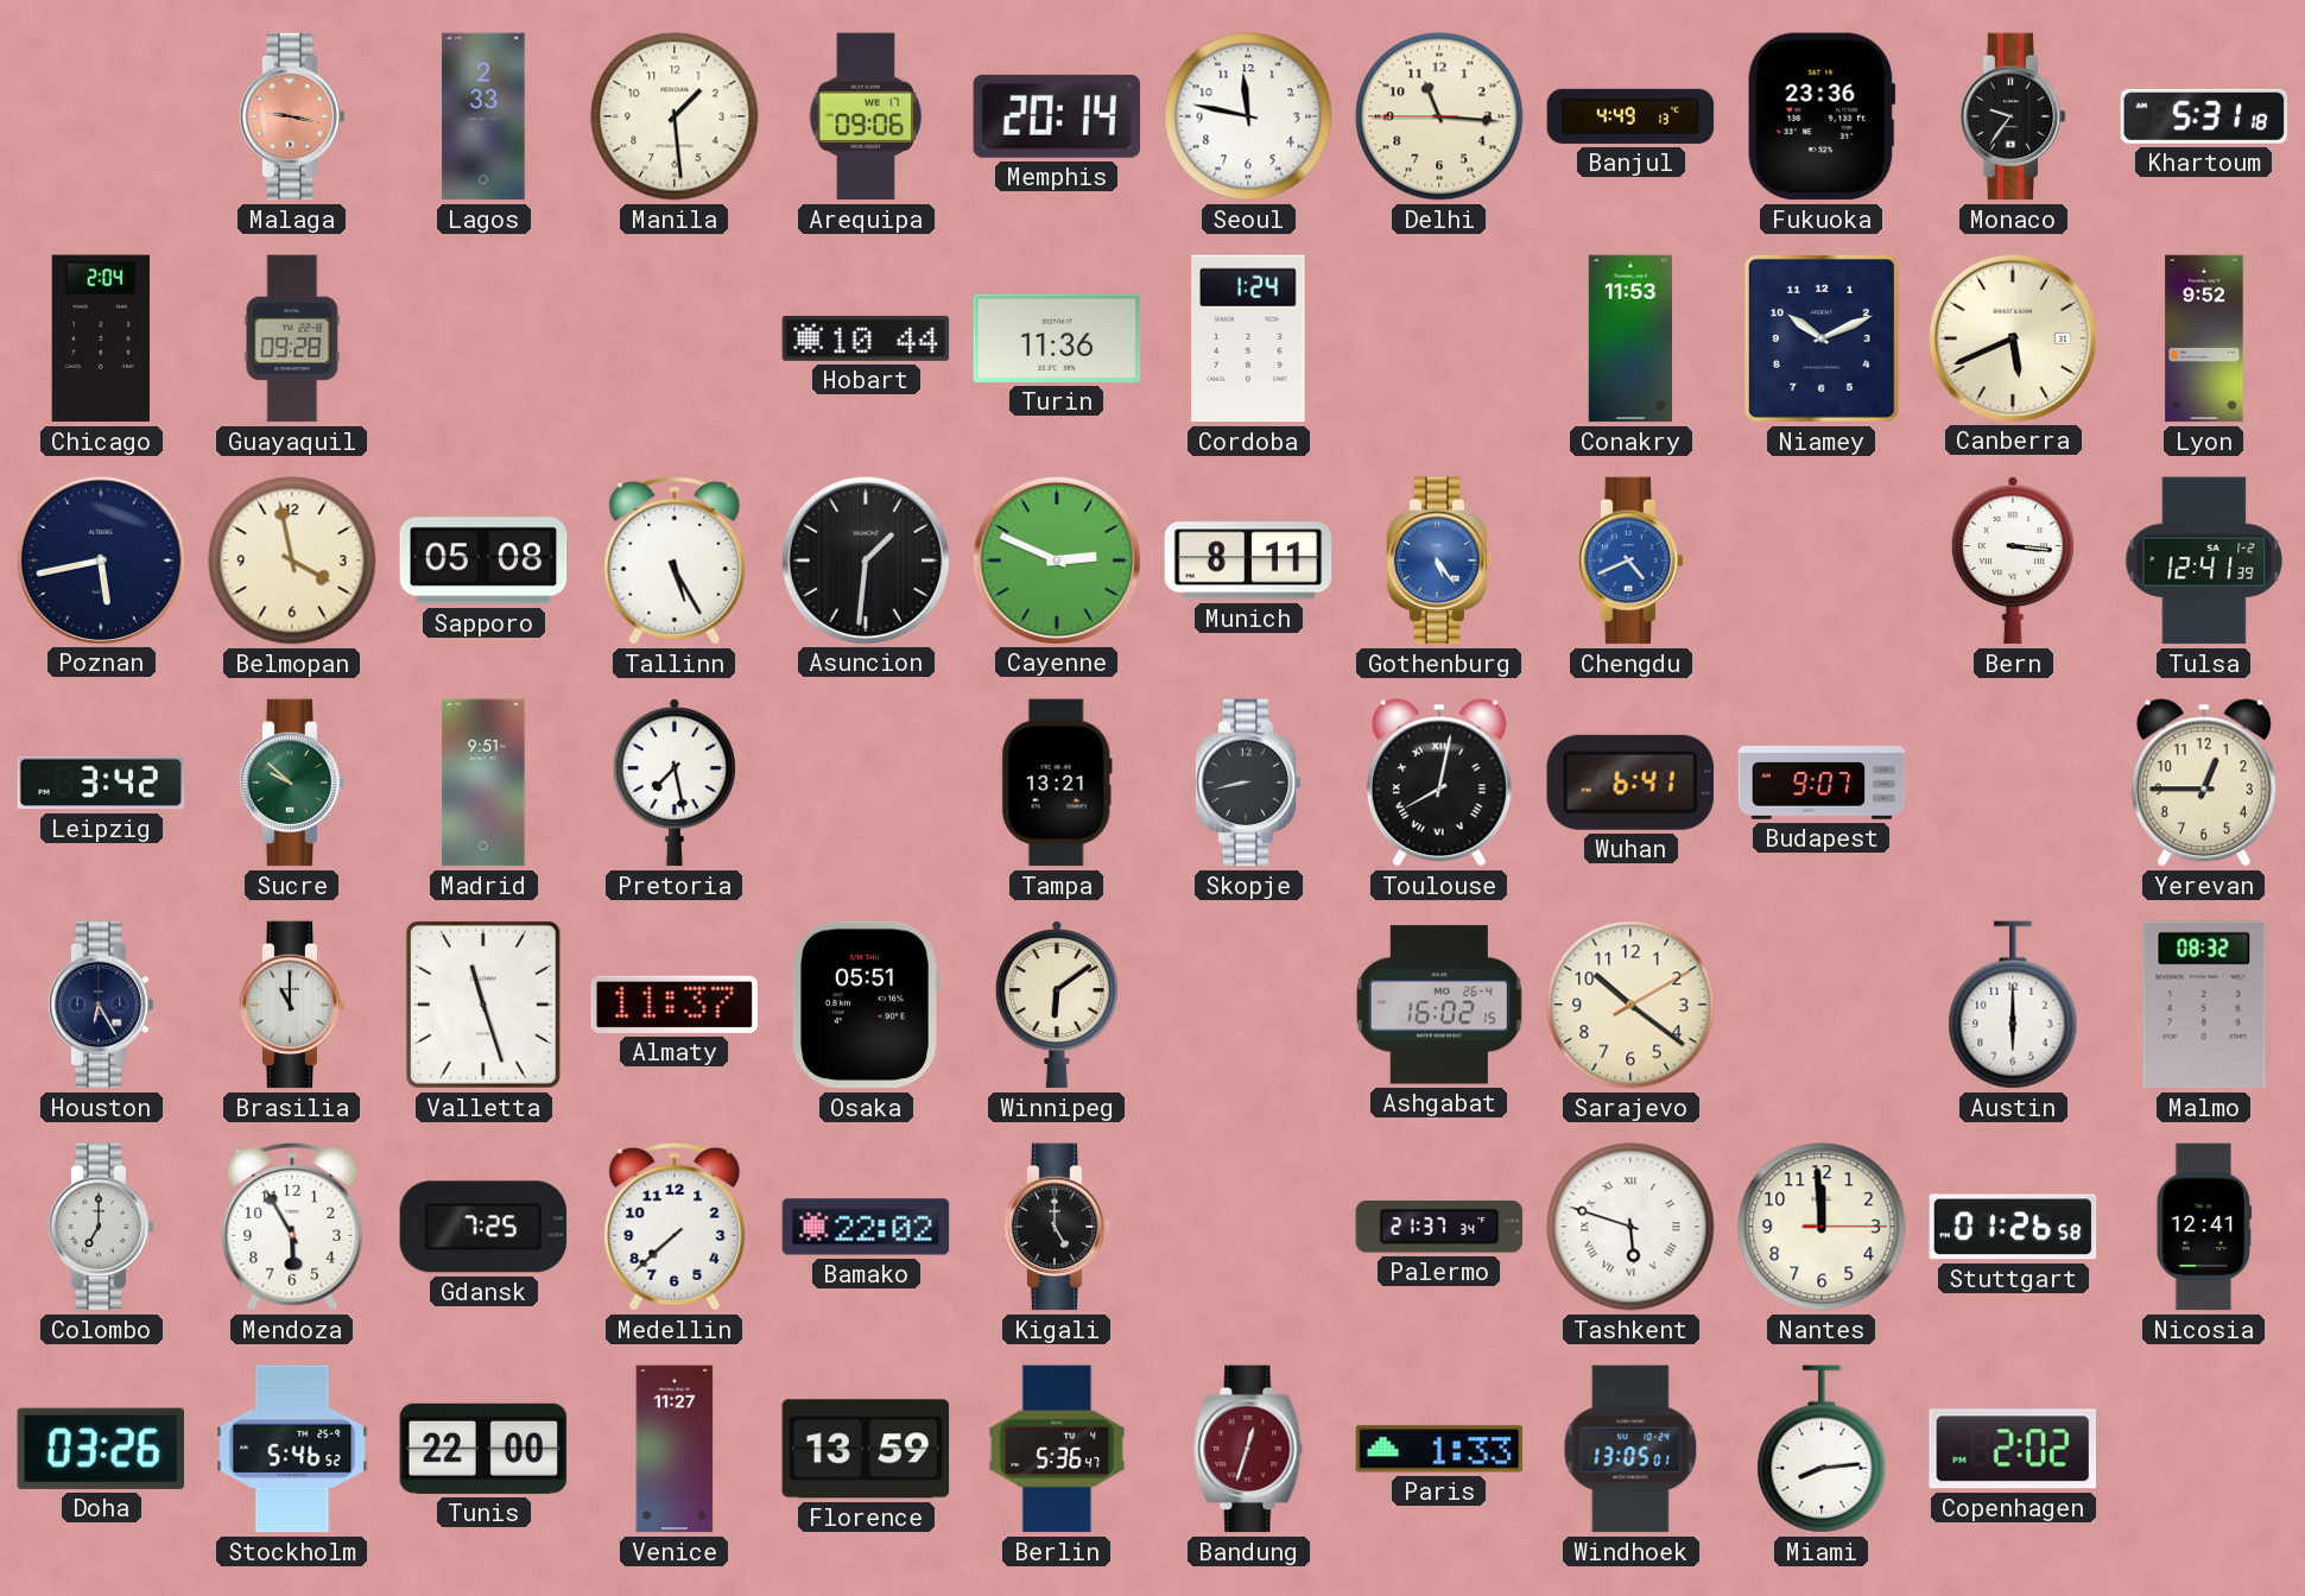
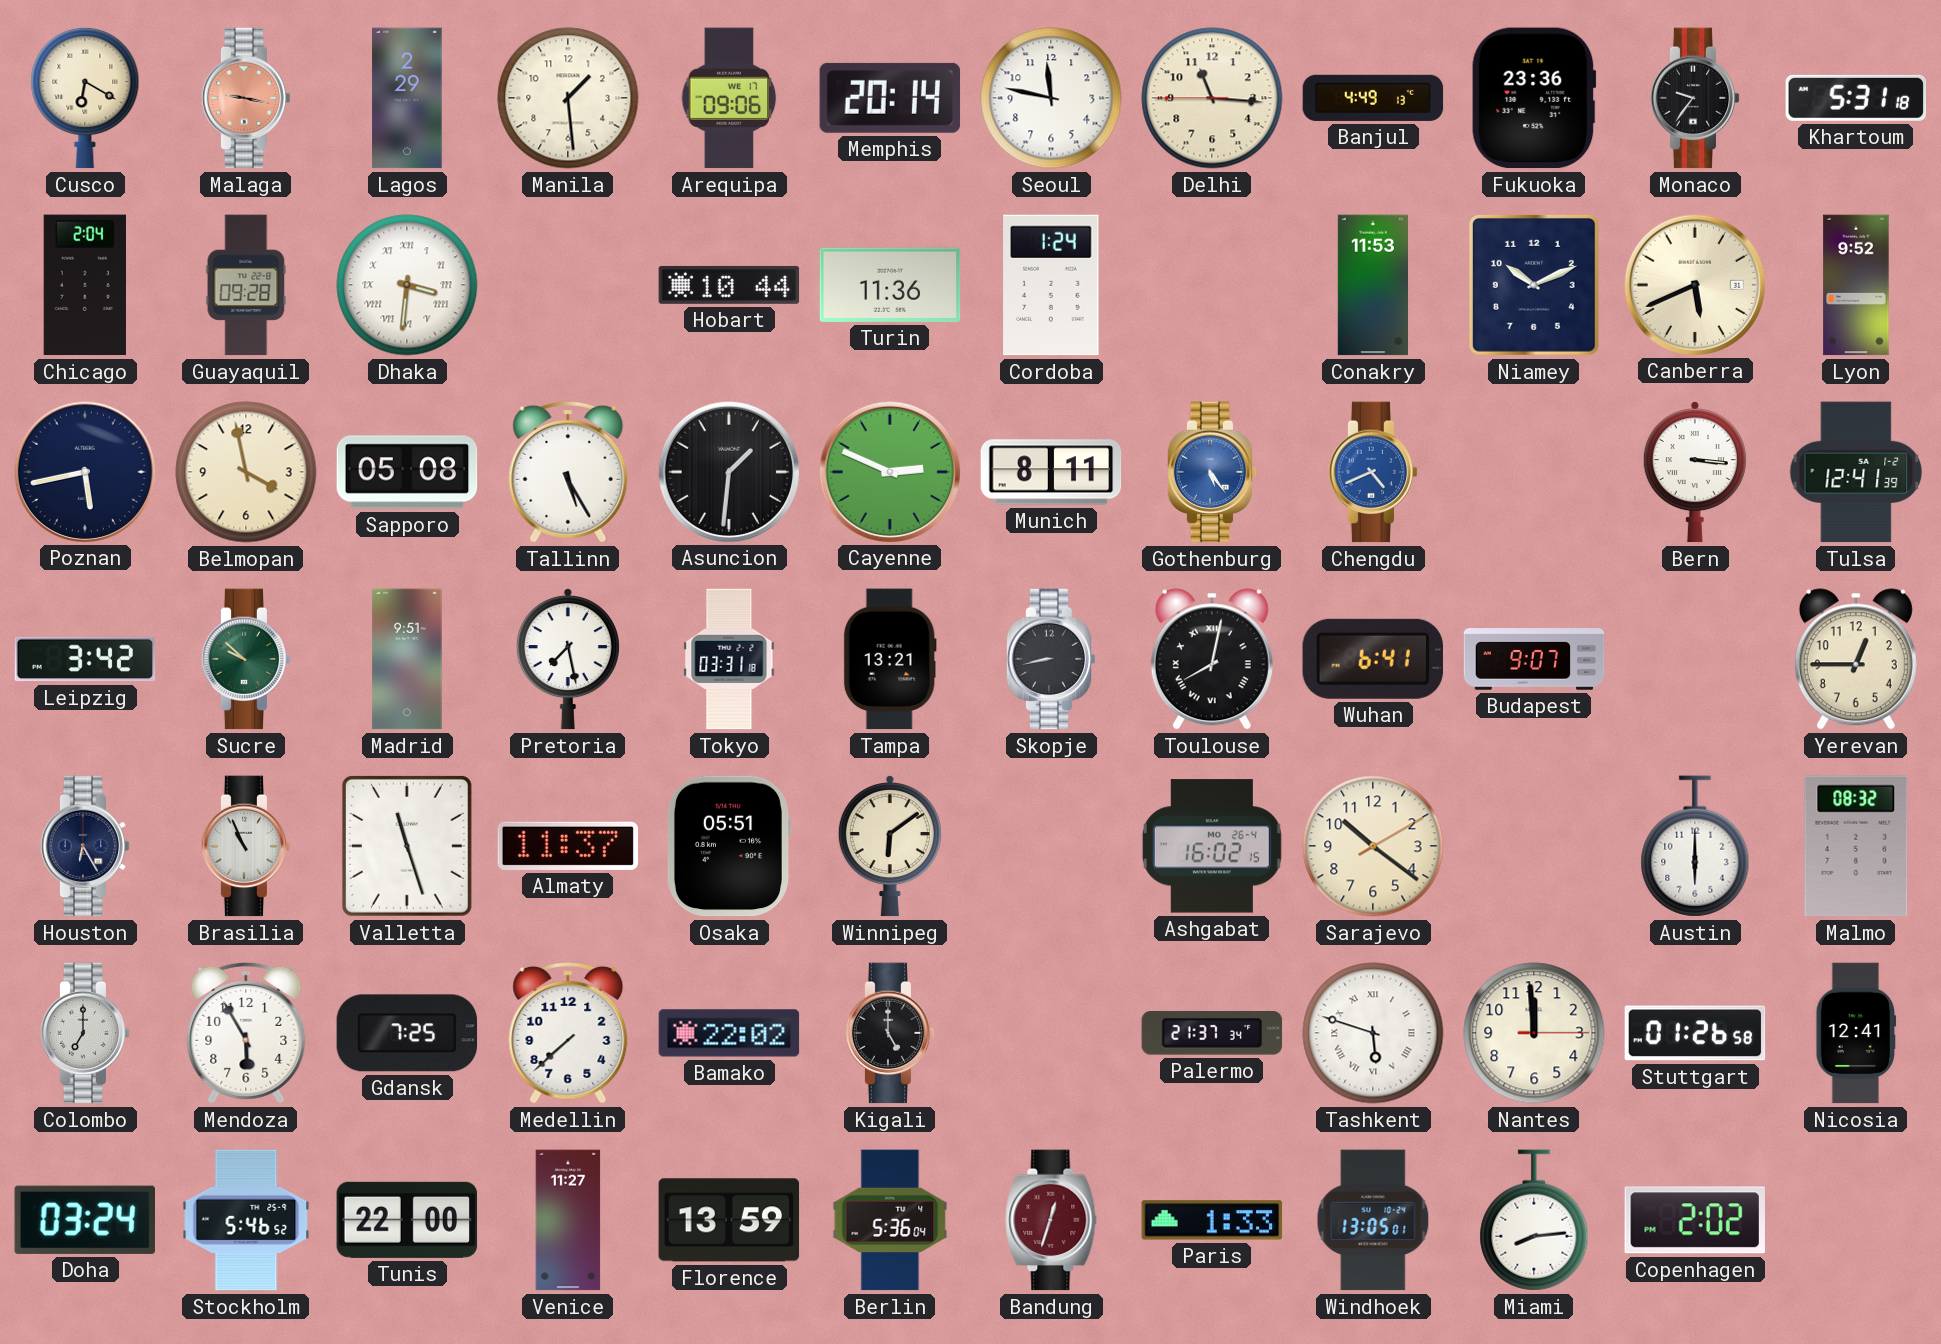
Cusco: none -> 6:20
Lagos: 2:33 -> 2:29
Dhaka: none -> 3:31
Tokyo: none -> 03:31
Brasilia: 11:00 -> 10:56
Doha: 03:26 -> 03:24
Berlin: 5:36:47 -> 5:36:04
